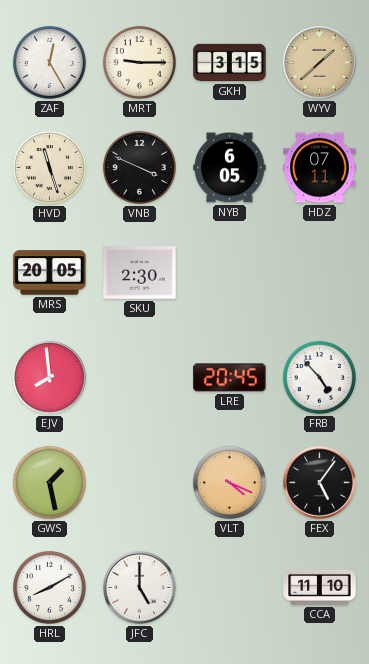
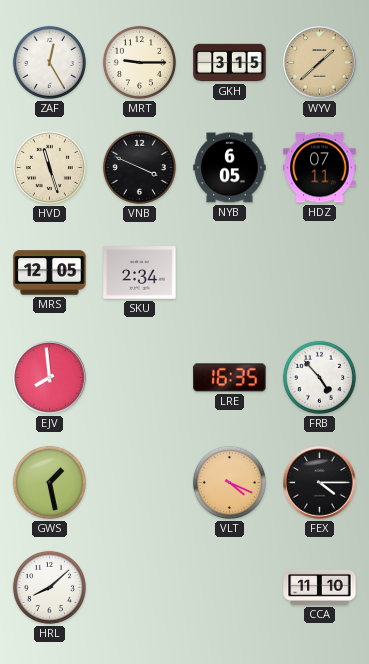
MRS: 20:05 -> 12:05
SKU: 2:30 -> 2:34
LRE: 20:45 -> 16:35
FEX: 5:06 -> 4:15
HRL: 8:10 -> 8:08
JFC: 5:00 -> none
